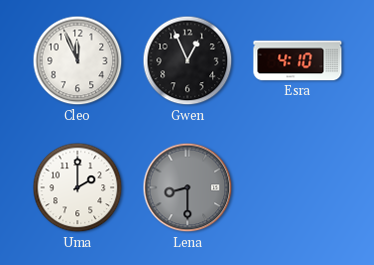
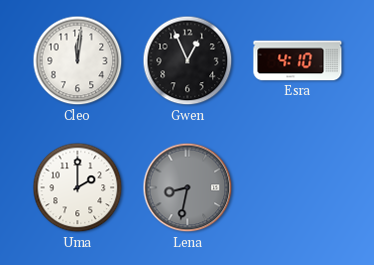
Cleo: 11:56 -> 12:01
Lena: 8:30 -> 8:32
